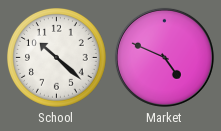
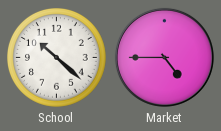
Market: 4:49 -> 4:45
